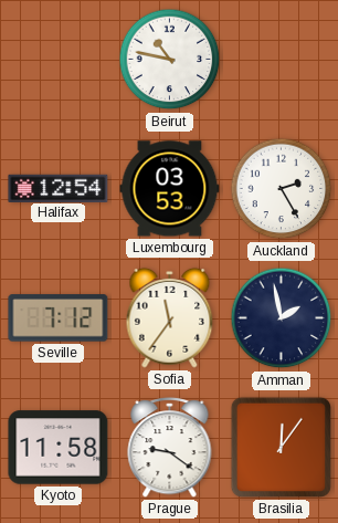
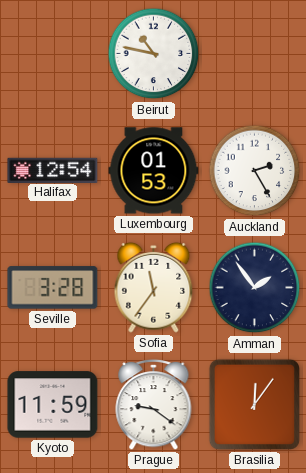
Luxembourg: 03:53 -> 01:53
Seville: 7:12 -> 3:28
Amman: 1:58 -> 1:54
Kyoto: 11:58 -> 11:59
